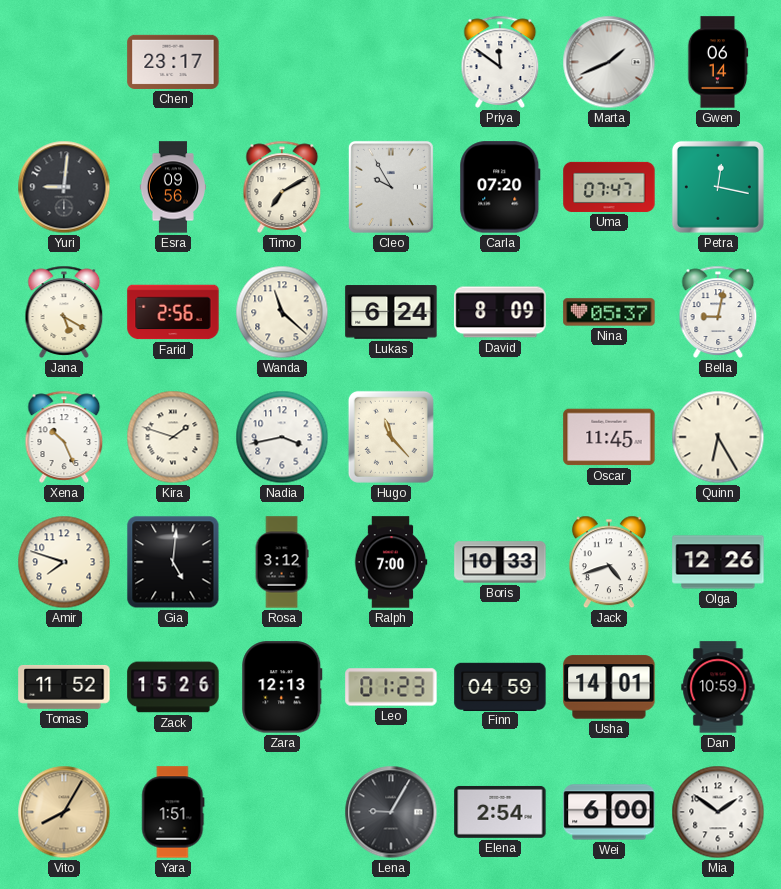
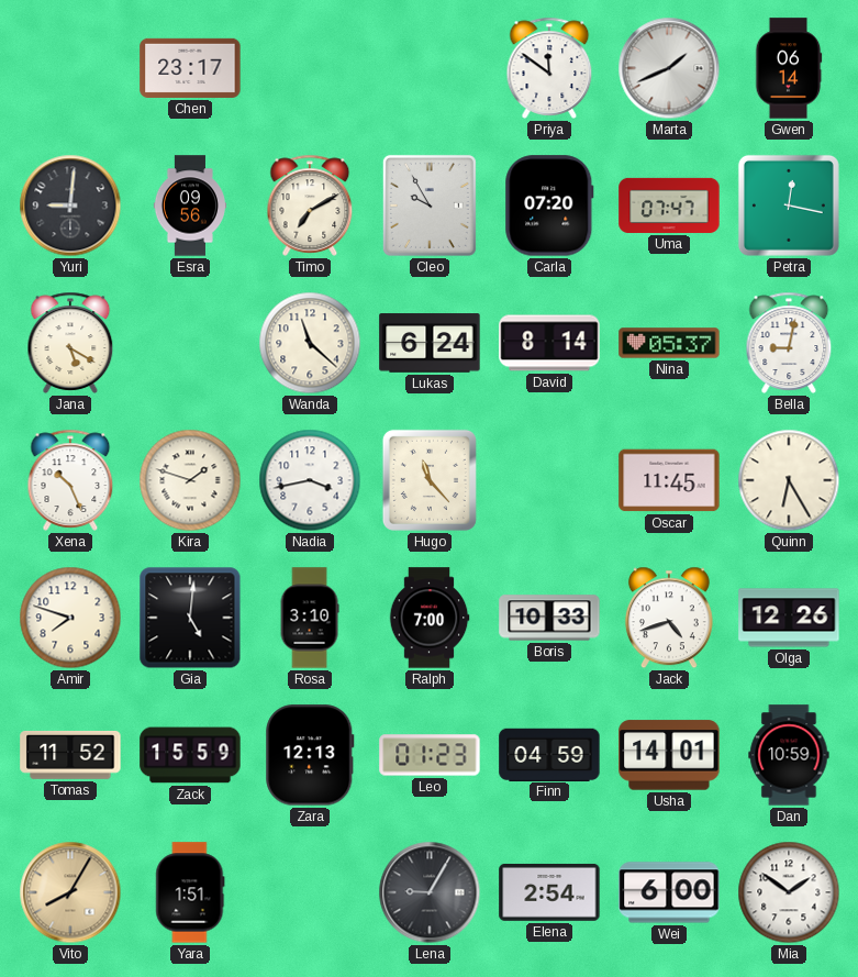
Farid: 2:56 -> none
David: 8:09 -> 8:14
Rosa: 3:12 -> 3:10
Zack: 15:26 -> 15:59
